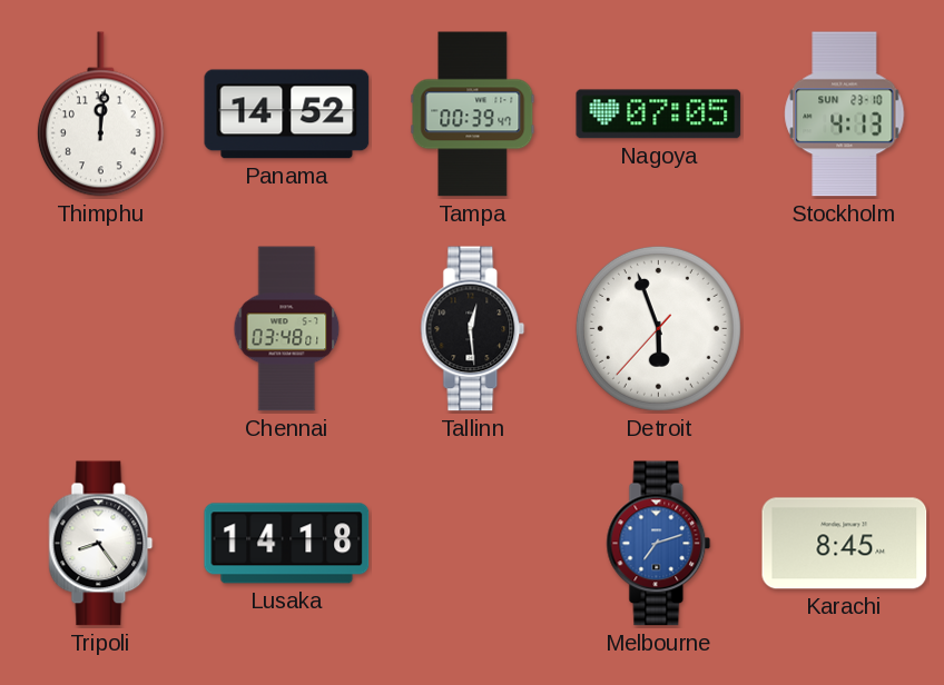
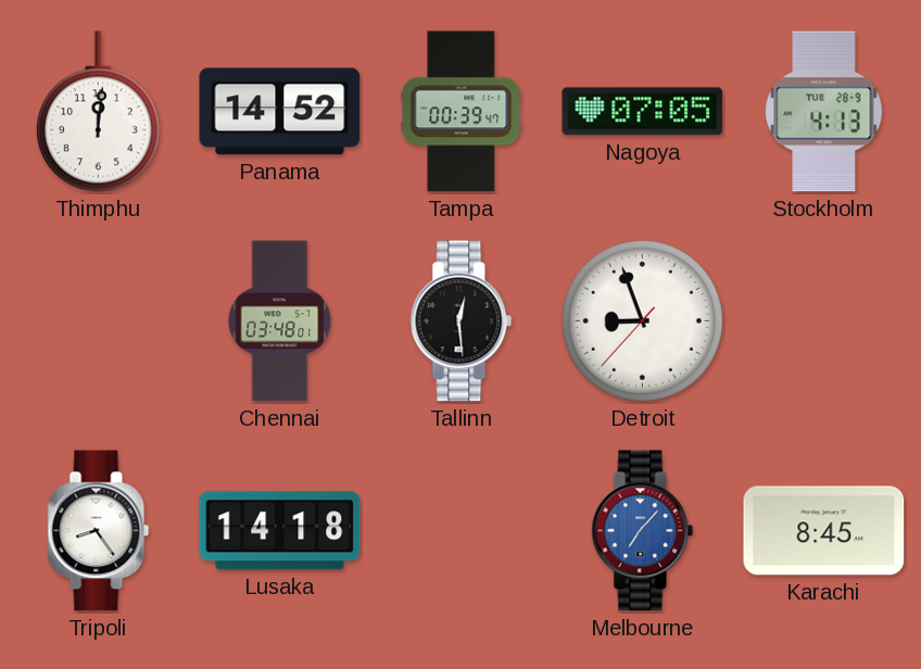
Stockholm date: SUN 23-10 -> TUE 28-9
Detroit: 5:56 -> 8:56
Melbourne: 7:12 -> 7:07
